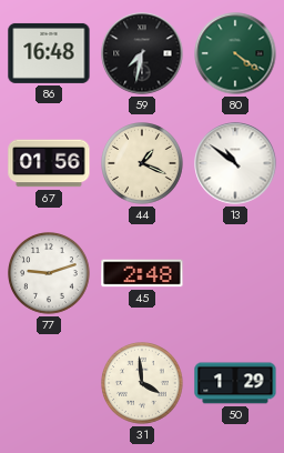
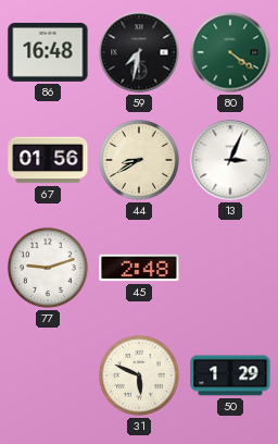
44: 1:19 -> 8:40
13: 10:51 -> 3:04
31: 3:59 -> 5:49
